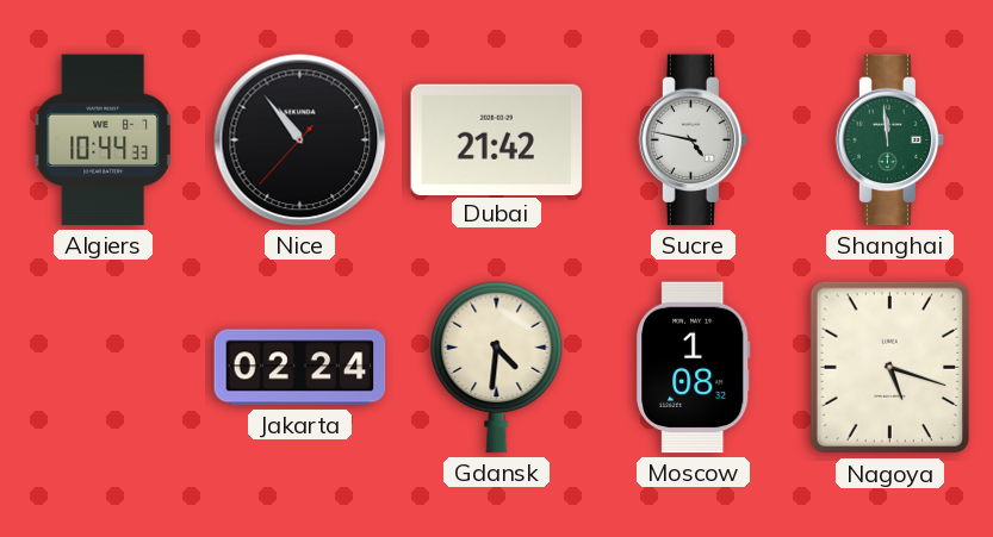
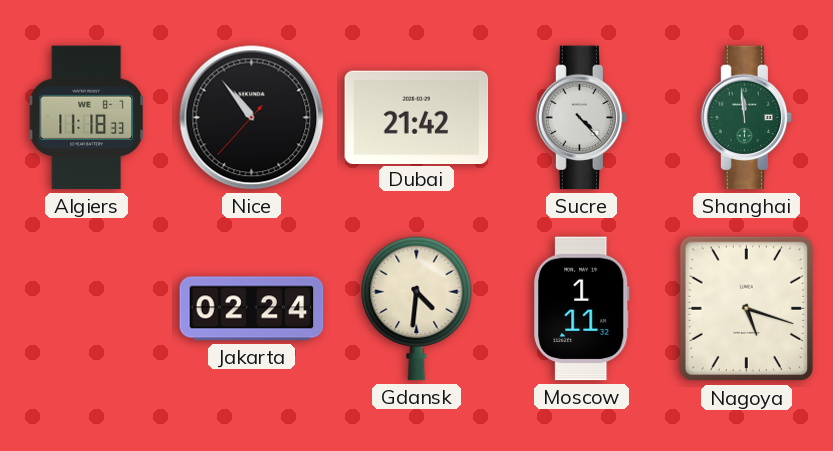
Algiers: 10:44 -> 11:18
Sucre: 4:47 -> 4:23
Moscow: 1:08 -> 1:11
